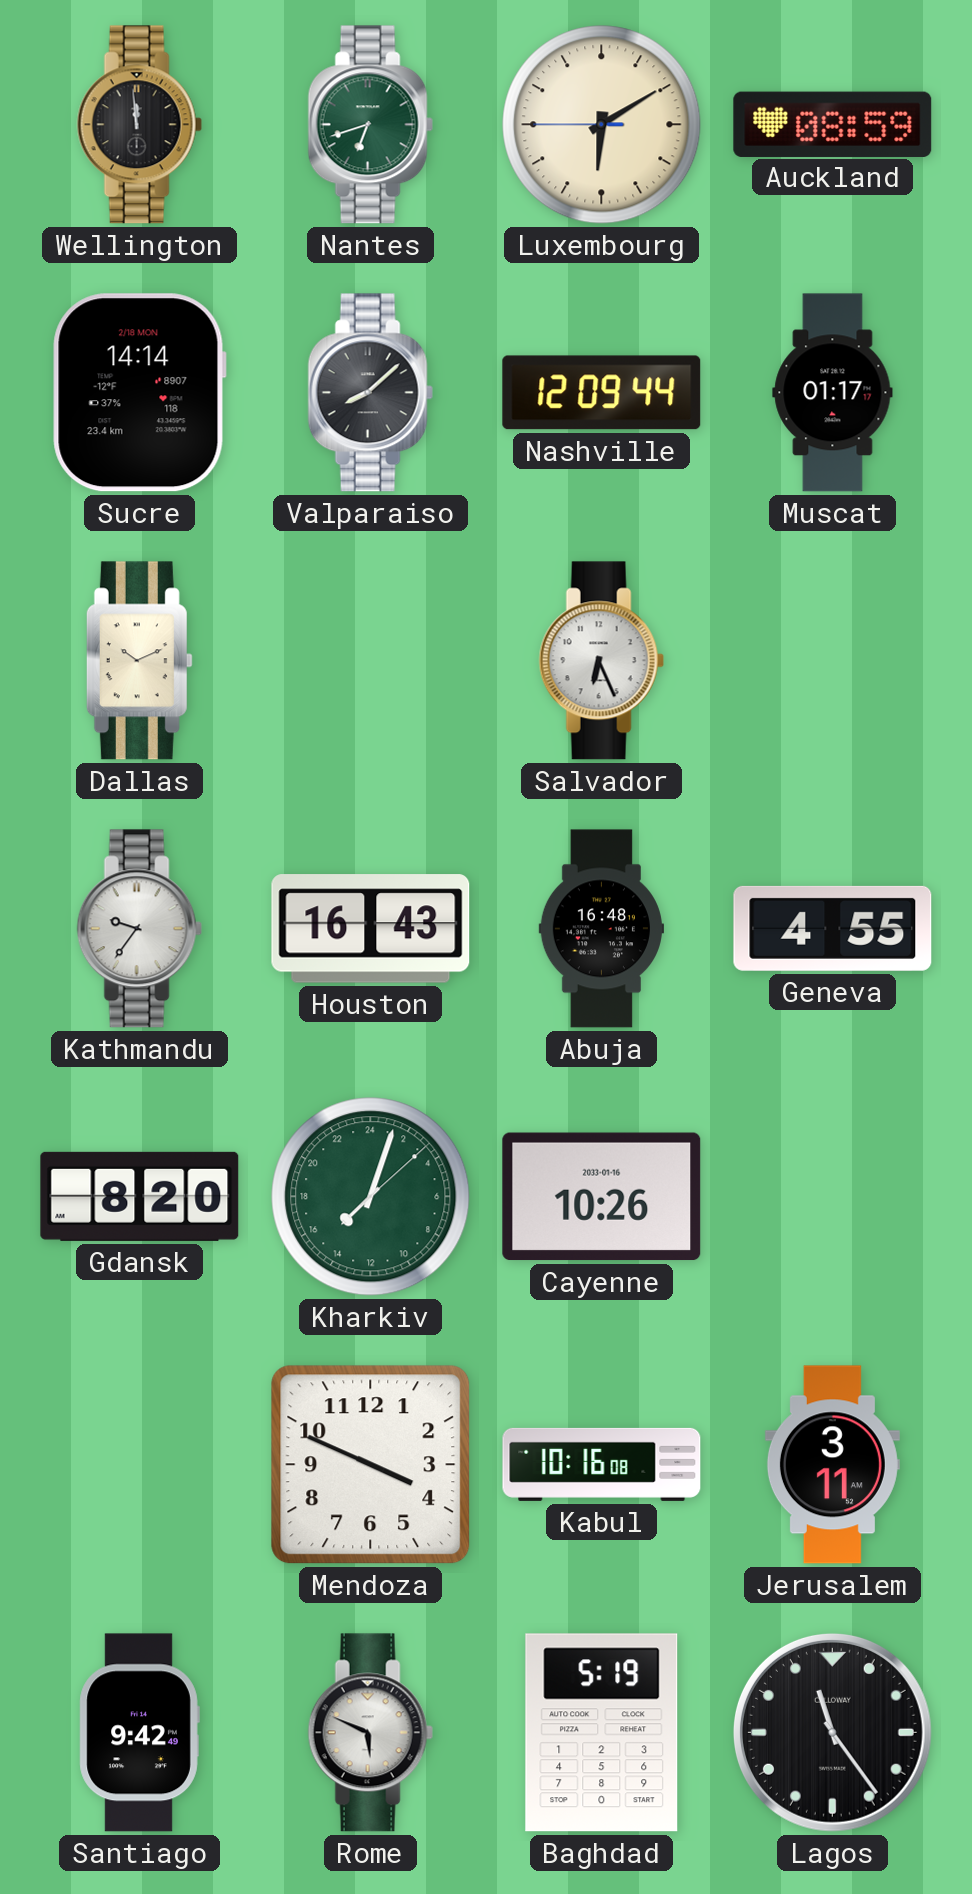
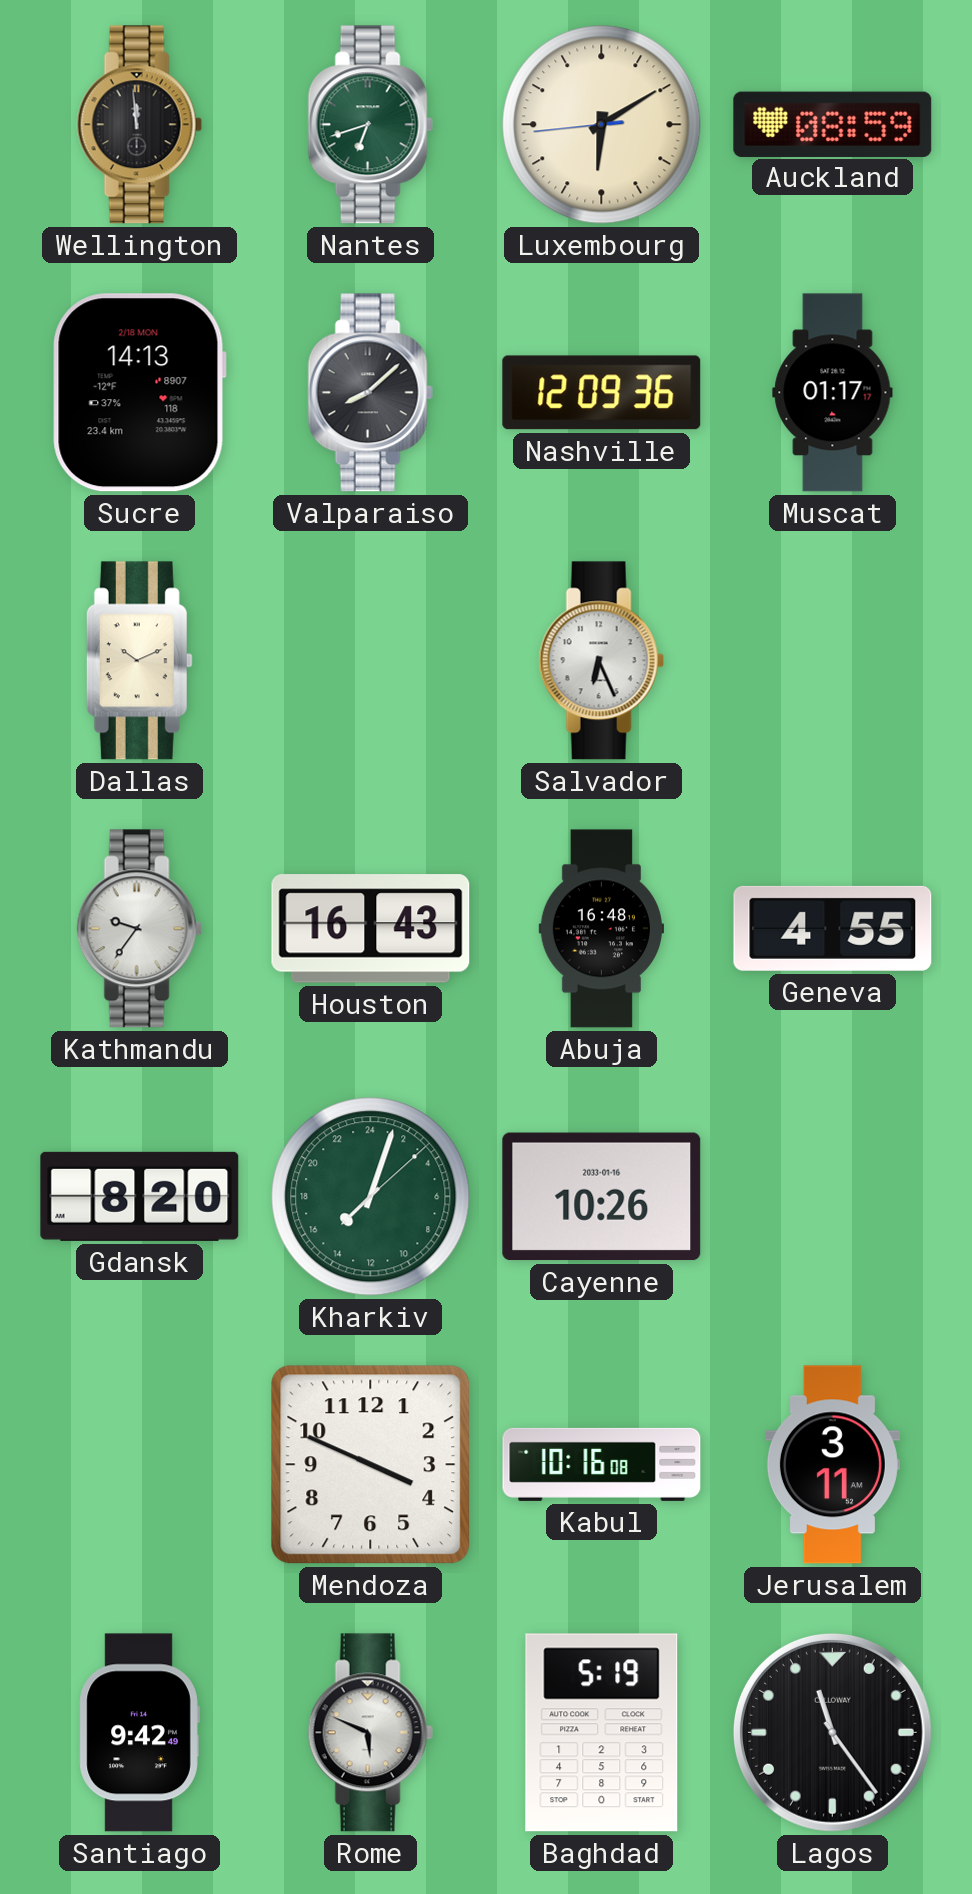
Luxembourg: 6:09:45 -> 6:09:44
Sucre: 14:14 -> 14:13
Nashville: 12:09:44 -> 12:09:36
